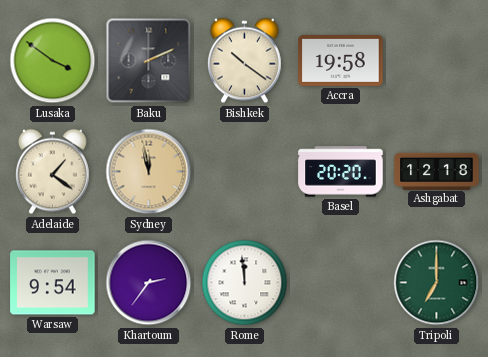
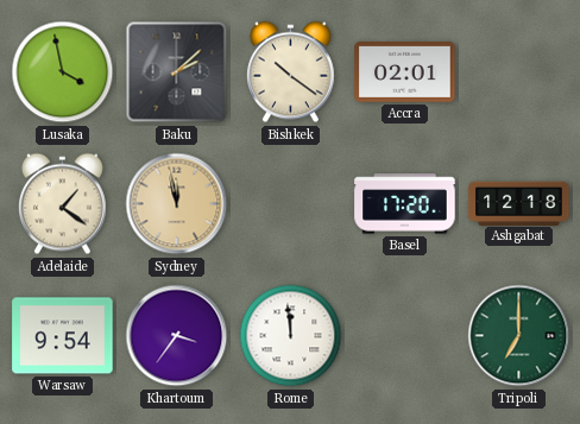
Lusaka: 3:51 -> 3:58
Baku: 2:11 -> 2:08
Accra: 19:58 -> 02:01
Basel: 20:20 -> 17:20
Khartoum: 2:36 -> 3:36
